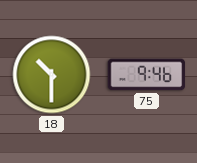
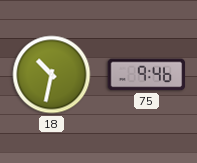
18: 10:30 -> 10:32
